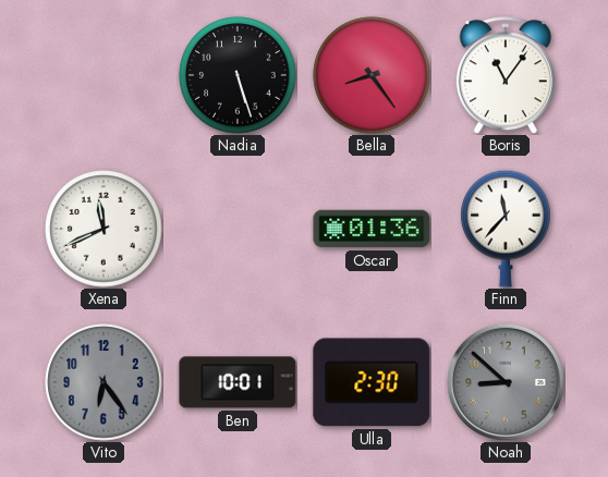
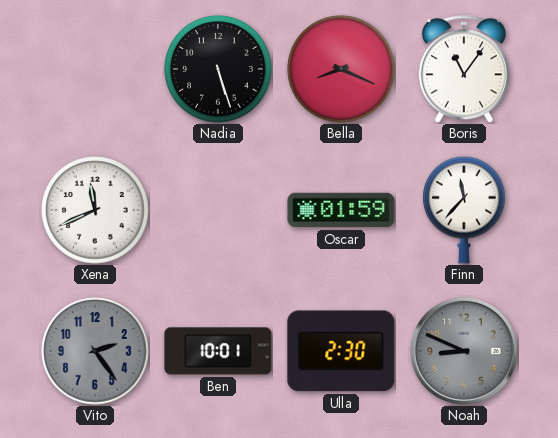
Bella: 8:24 -> 8:19
Oscar: 01:36 -> 01:59
Vito: 6:24 -> 2:24
Noah: 8:52 -> 8:49
